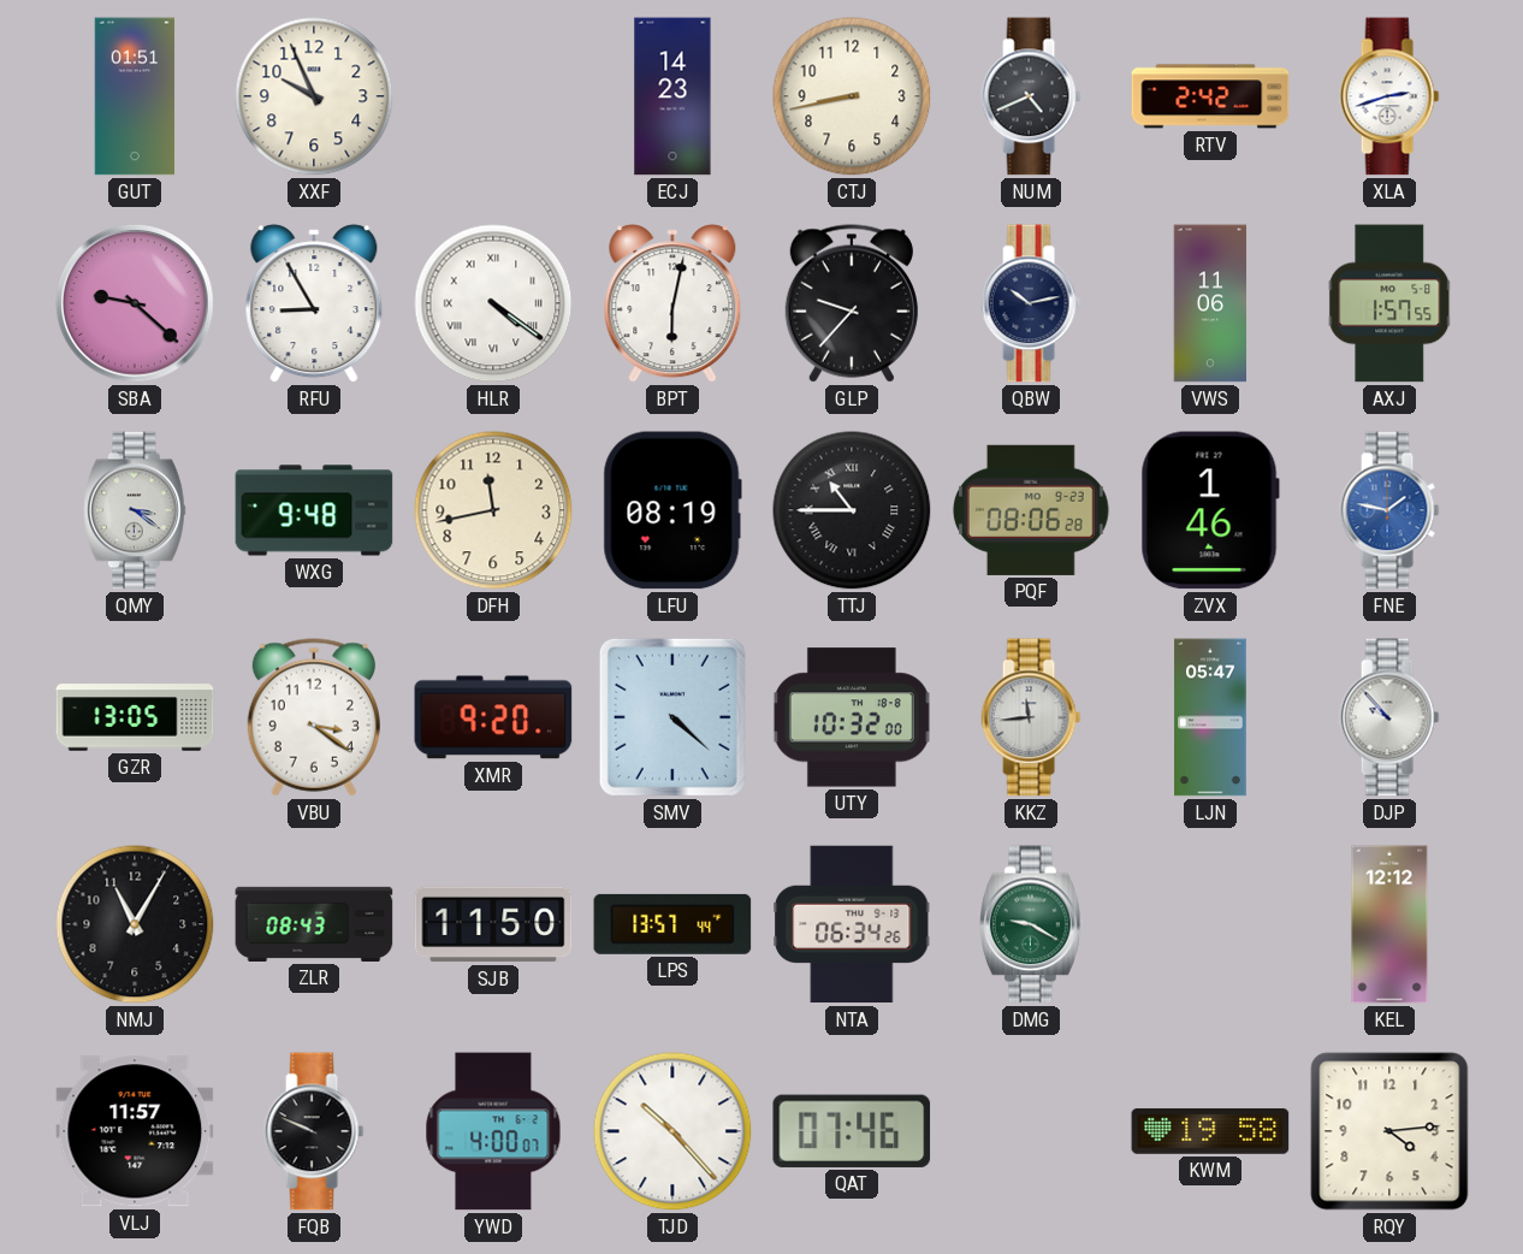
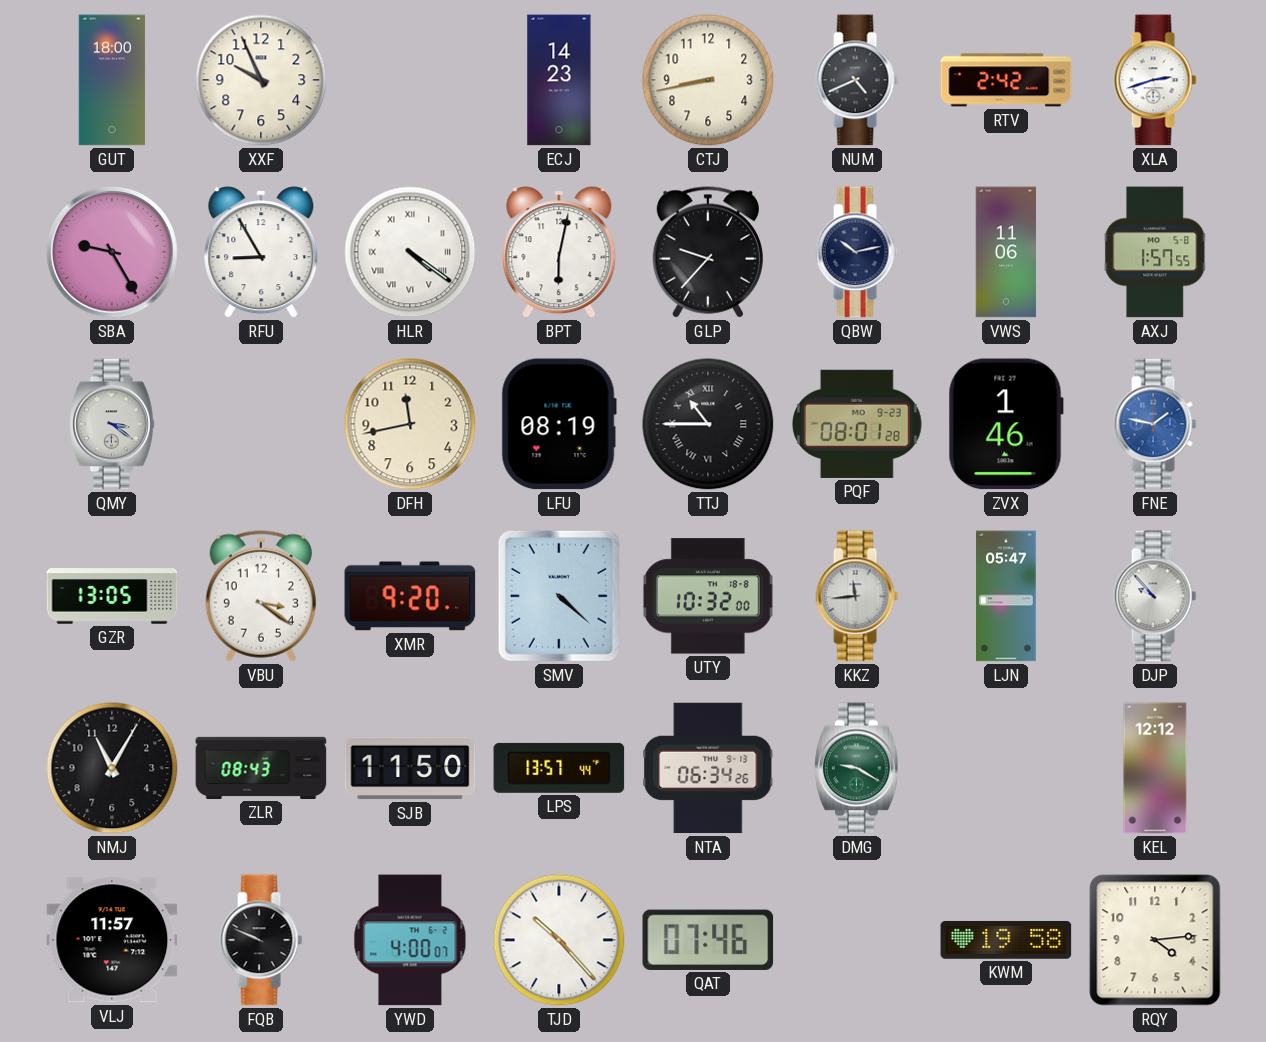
GUT: 01:51 -> 18:00
SBA: 9:22 -> 9:25
WXG: 9:48 -> none
PQF: 08:06 -> 08:01
